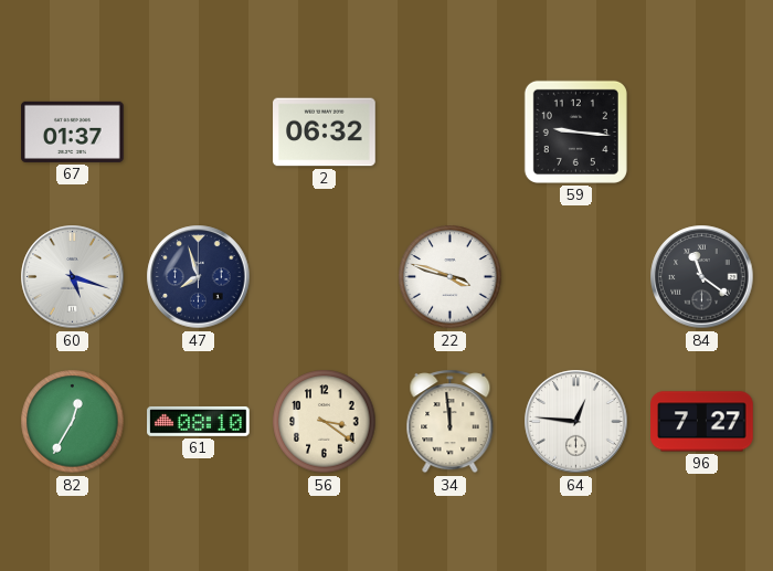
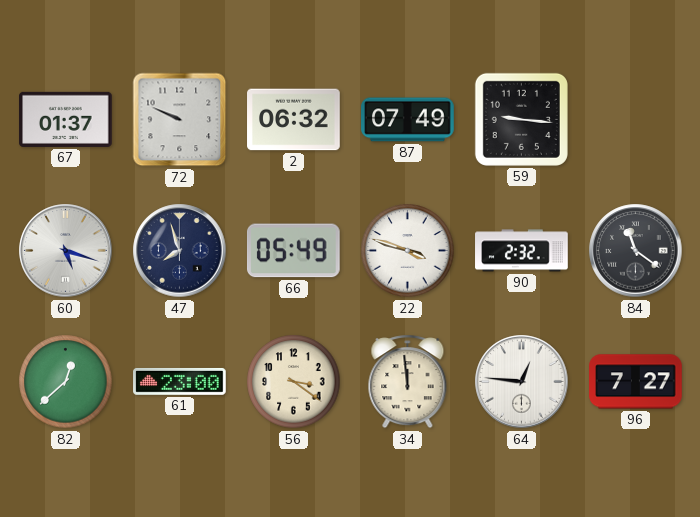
72: none -> 9:49
87: none -> 07:49
66: none -> 05:49
90: none -> 2:32
82: 12:35 -> 12:38
61: 08:10 -> 23:00
